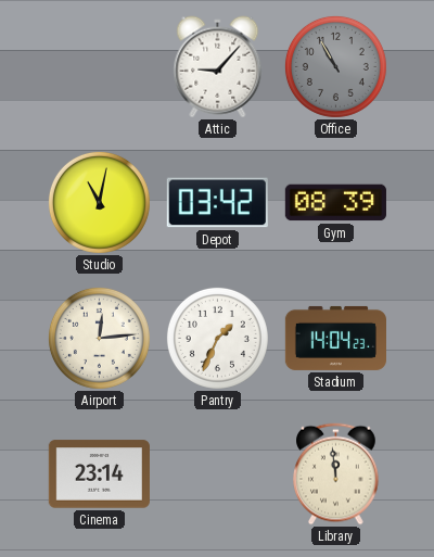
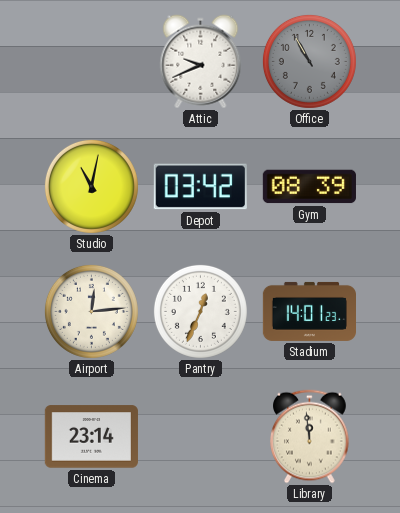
Attic: 9:07 -> 9:41
Pantry: 1:34 -> 12:34
Stadium: 14:04 -> 14:01
